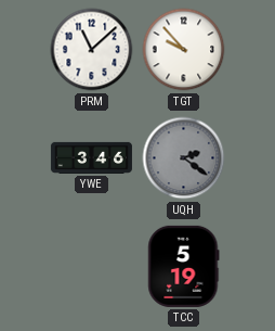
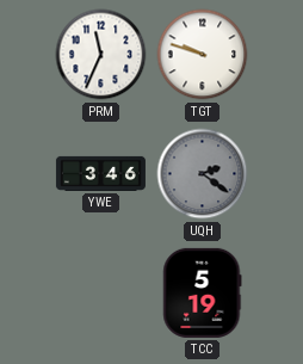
PRM: 11:08 -> 11:34
TGT: 9:53 -> 9:48
